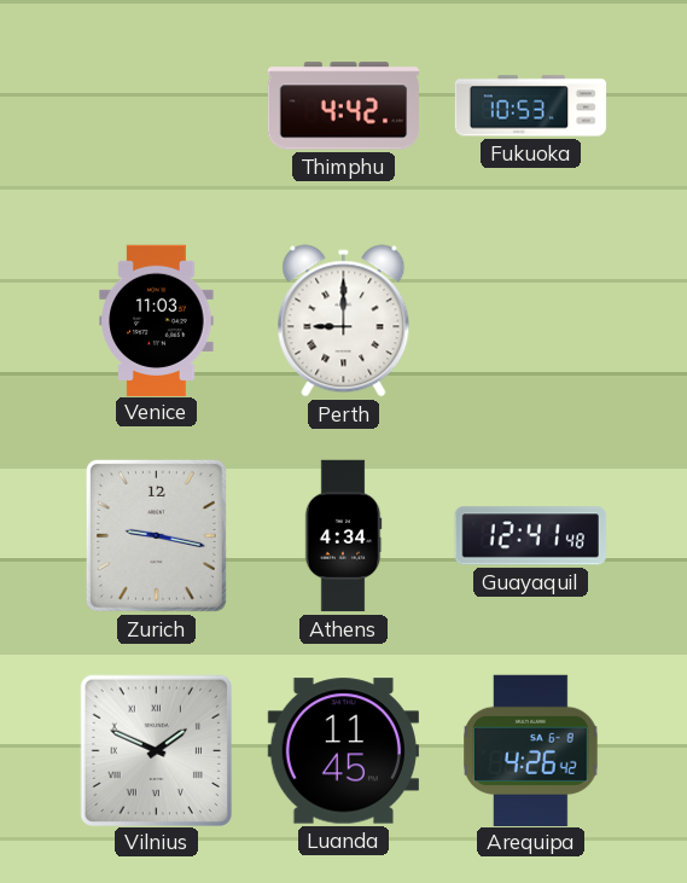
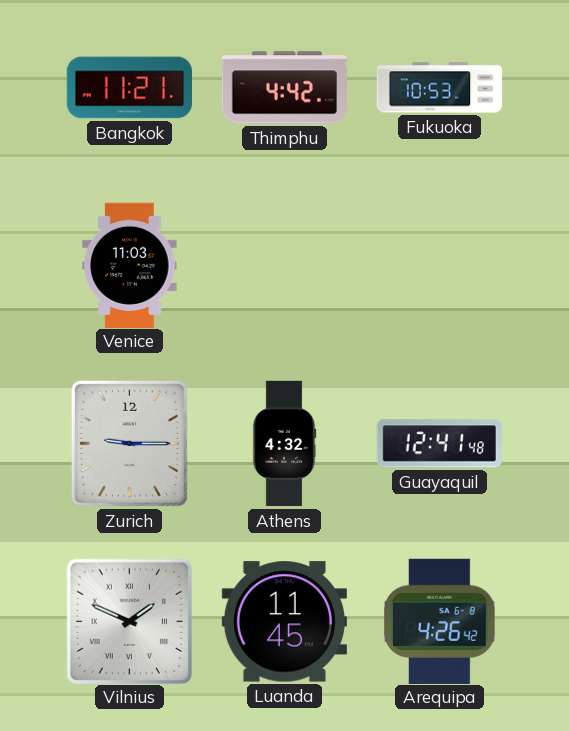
Bangkok: none -> 11:21
Perth: 9:00 -> none
Zurich: 9:17 -> 9:15
Athens: 4:34 -> 4:32
